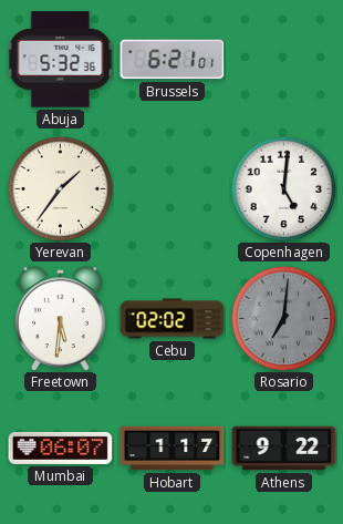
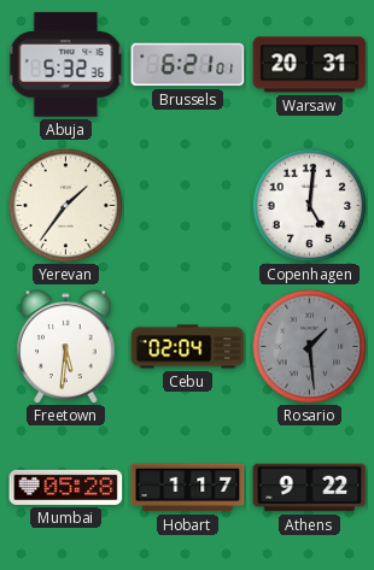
Warsaw: none -> 20:31
Cebu: 02:02 -> 02:04
Rosario: 7:01 -> 1:29
Mumbai: 06:07 -> 05:28
